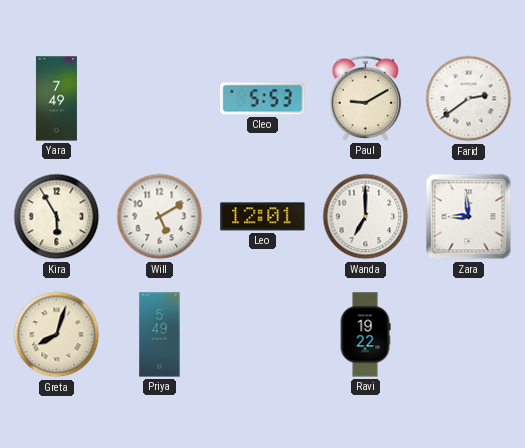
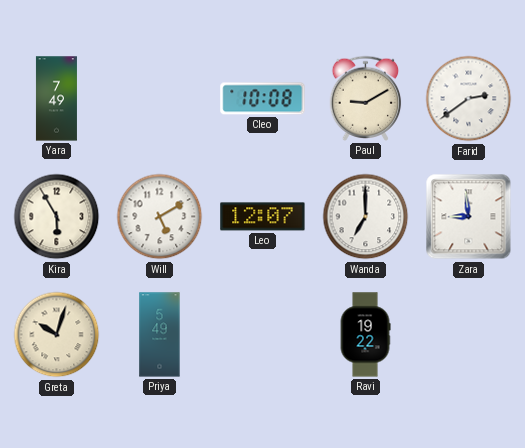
Cleo: 5:53 -> 10:08
Leo: 12:01 -> 12:07
Greta: 8:03 -> 10:03
